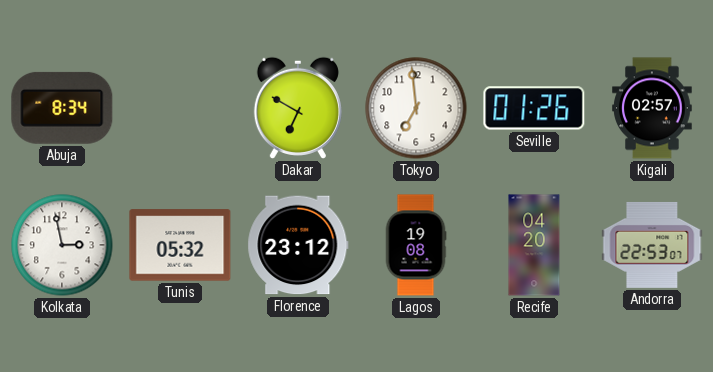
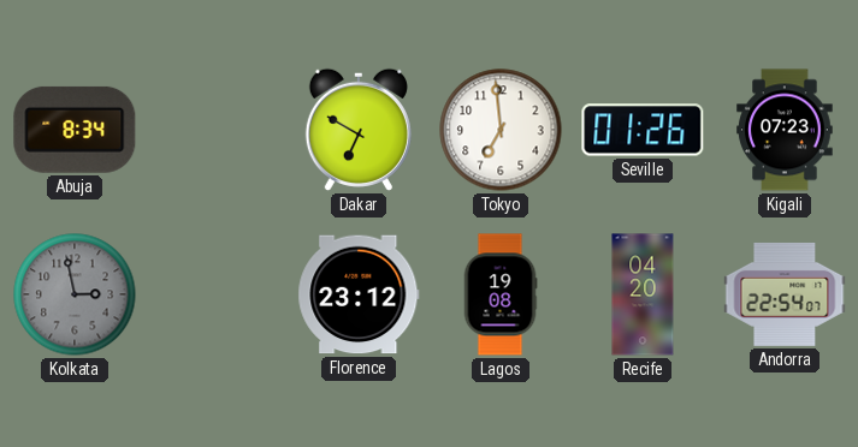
Kigali: 02:57 -> 07:23
Kolkata dial: white -> grey
Tunis: 05:32 -> none
Andorra: 22:53 -> 22:54
